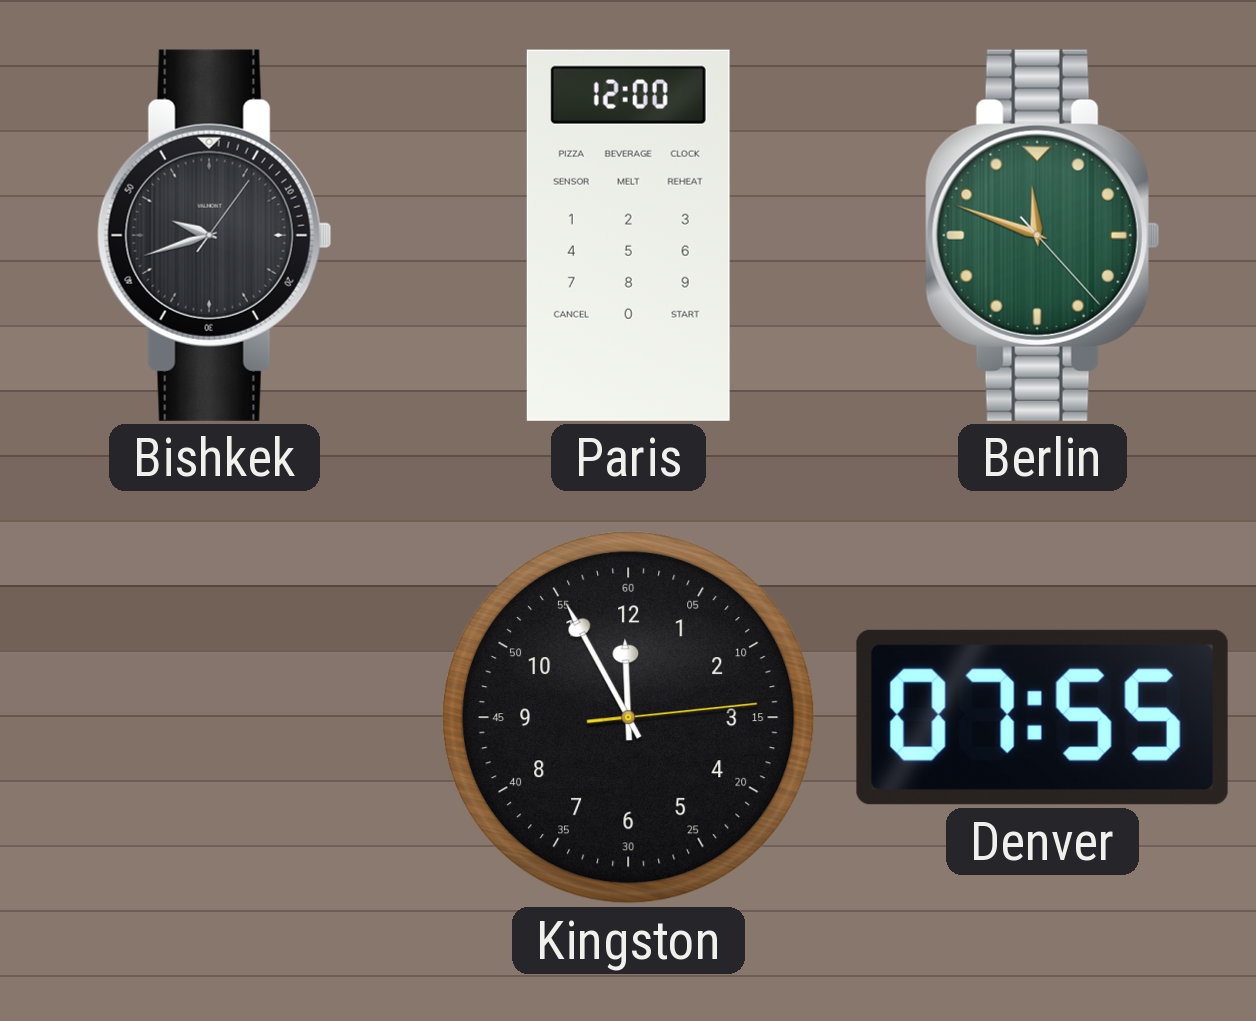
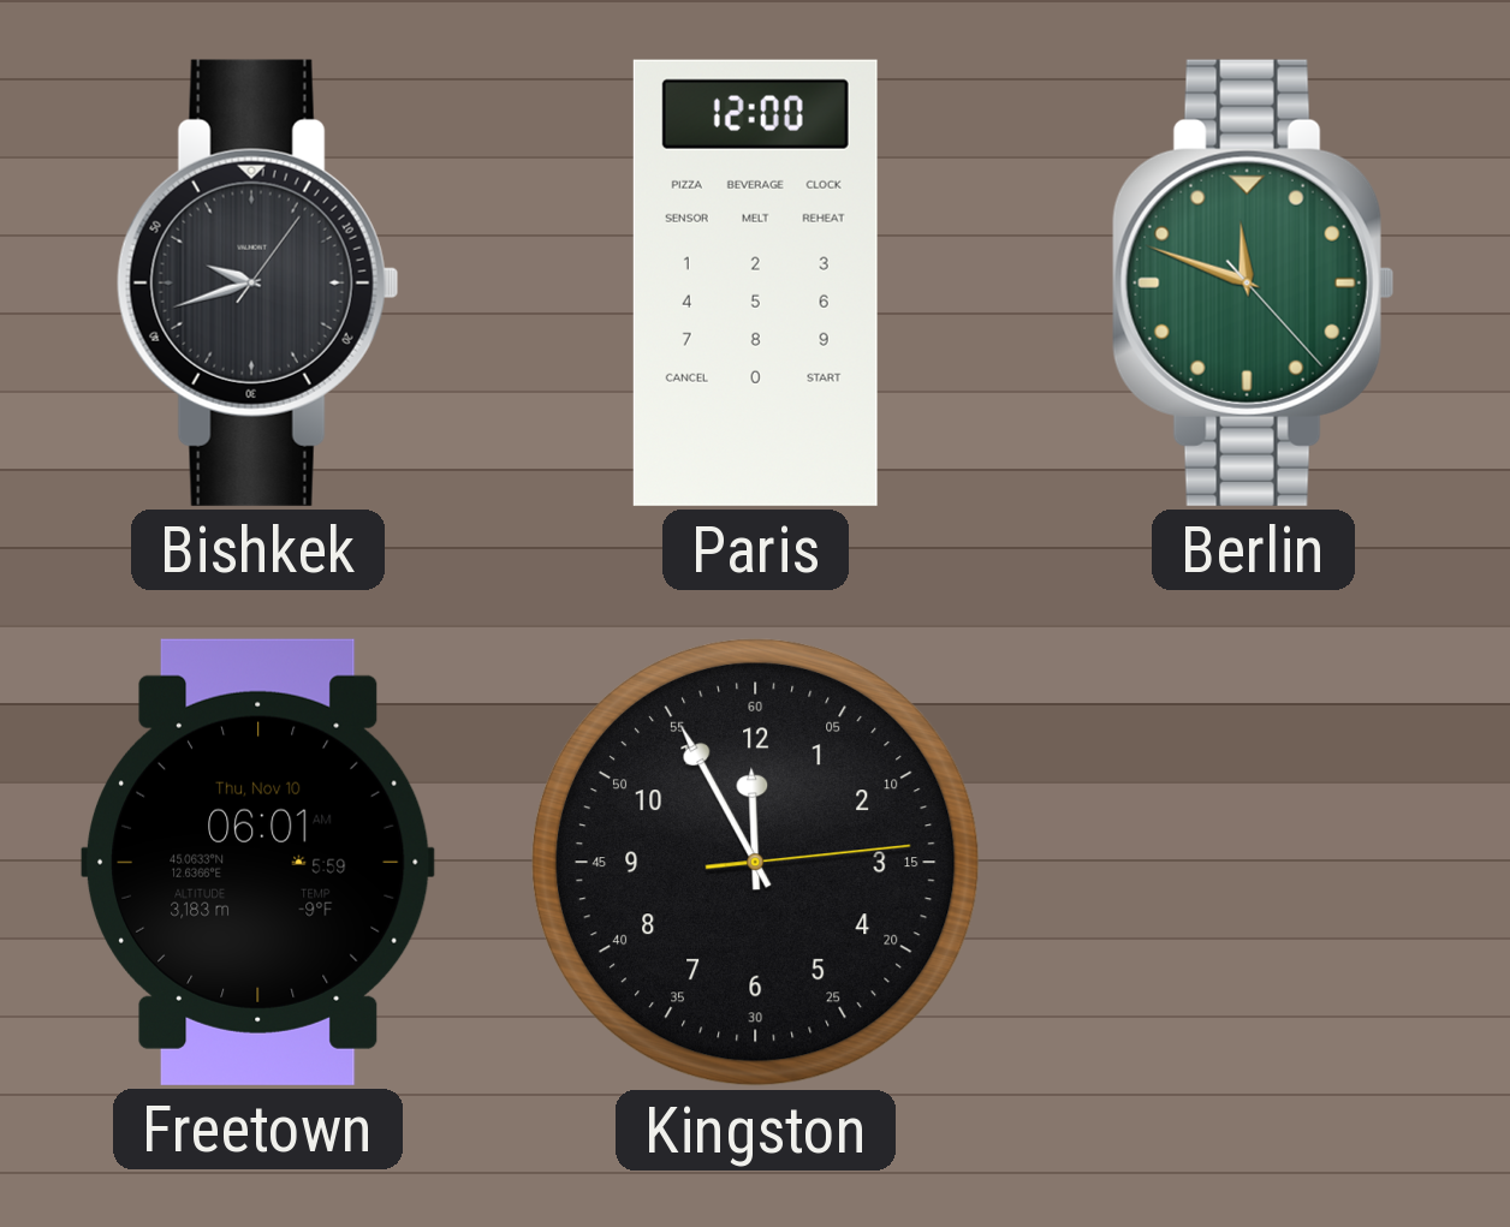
Freetown: none -> 06:01
Denver: 07:55 -> none
